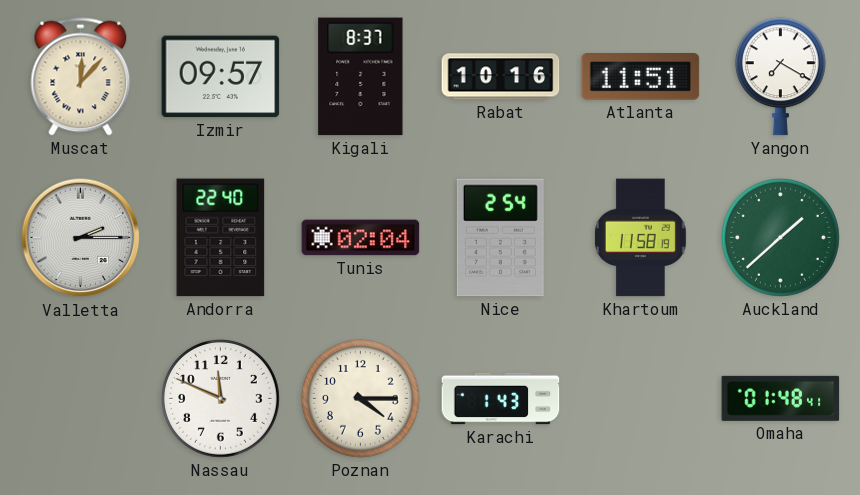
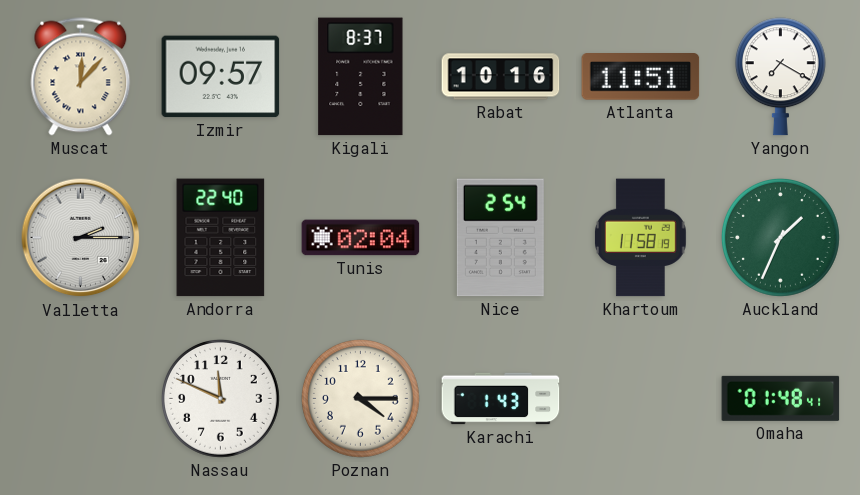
Auckland: 1:38 -> 1:34
